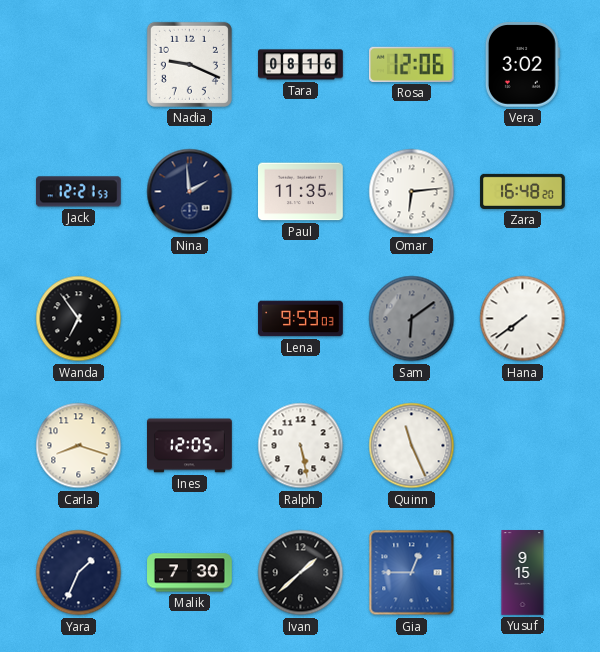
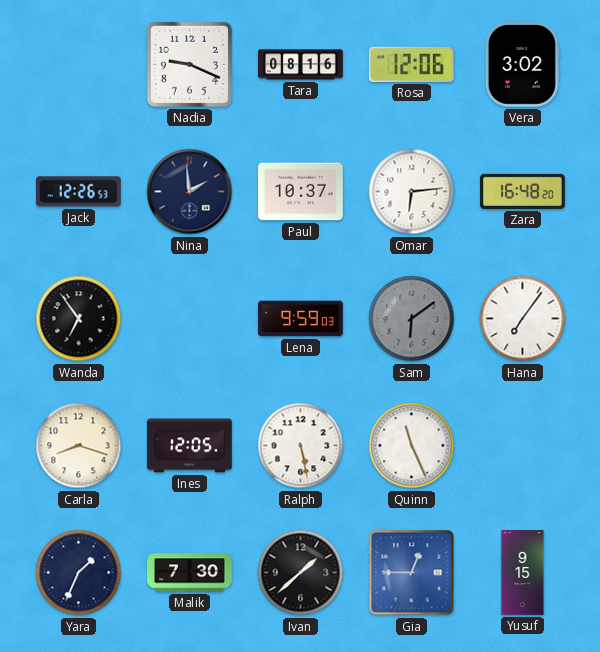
Jack: 12:21 -> 12:26
Paul: 11:35 -> 10:37
Hana: 7:39 -> 7:06
